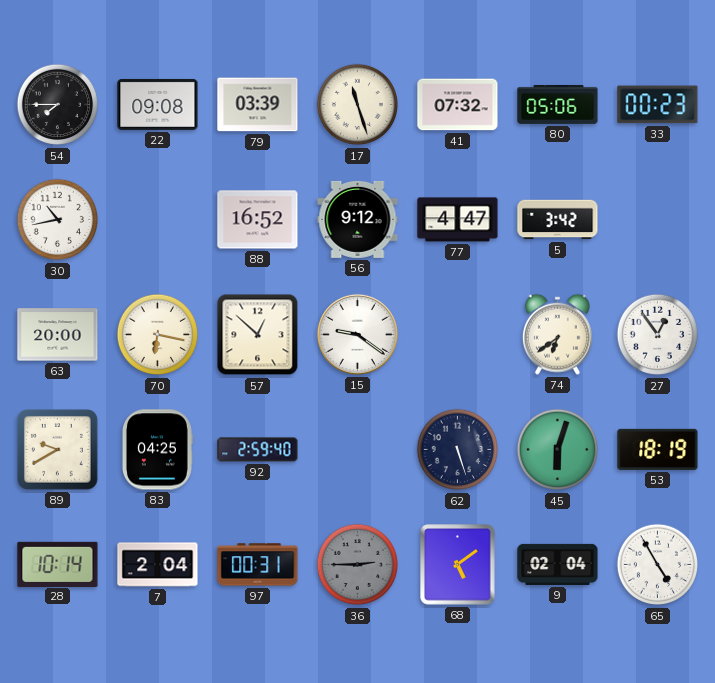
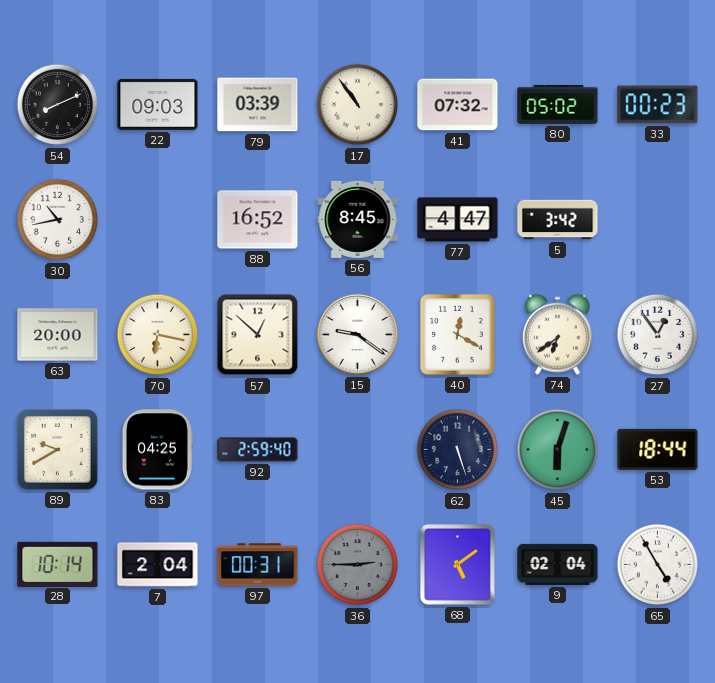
54: 7:45 -> 8:11
22: 09:08 -> 09:03
17: 11:27 -> 10:54
80: 05:06 -> 05:02
56: 9:12 -> 8:45
40: none -> 12:20
53: 18:19 -> 18:44
